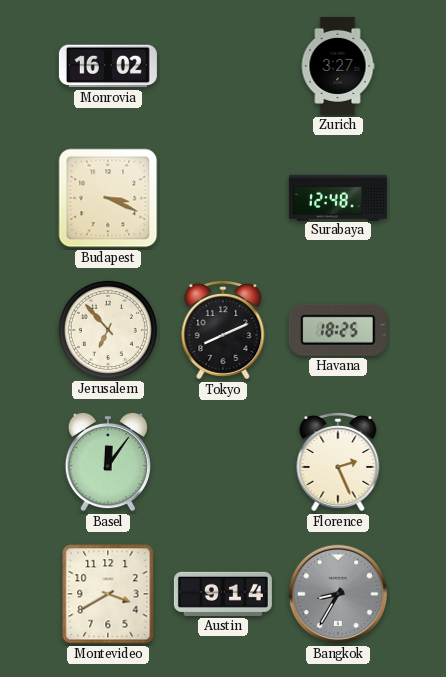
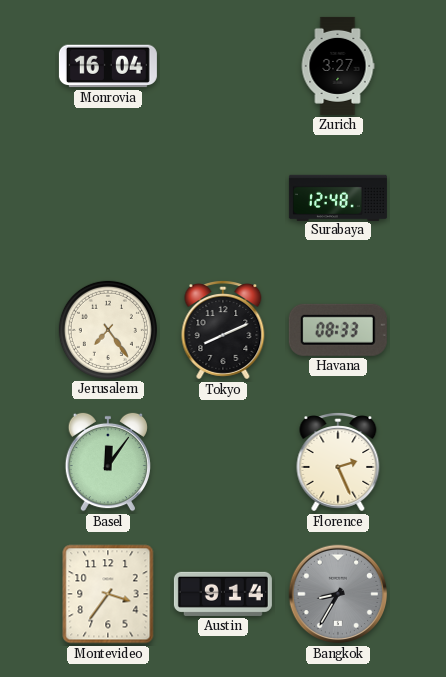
Monrovia: 16:02 -> 16:04
Budapest: 3:19 -> none
Jerusalem: 6:53 -> 7:24
Havana: 18:25 -> 08:33
Montevideo: 3:40 -> 3:36
